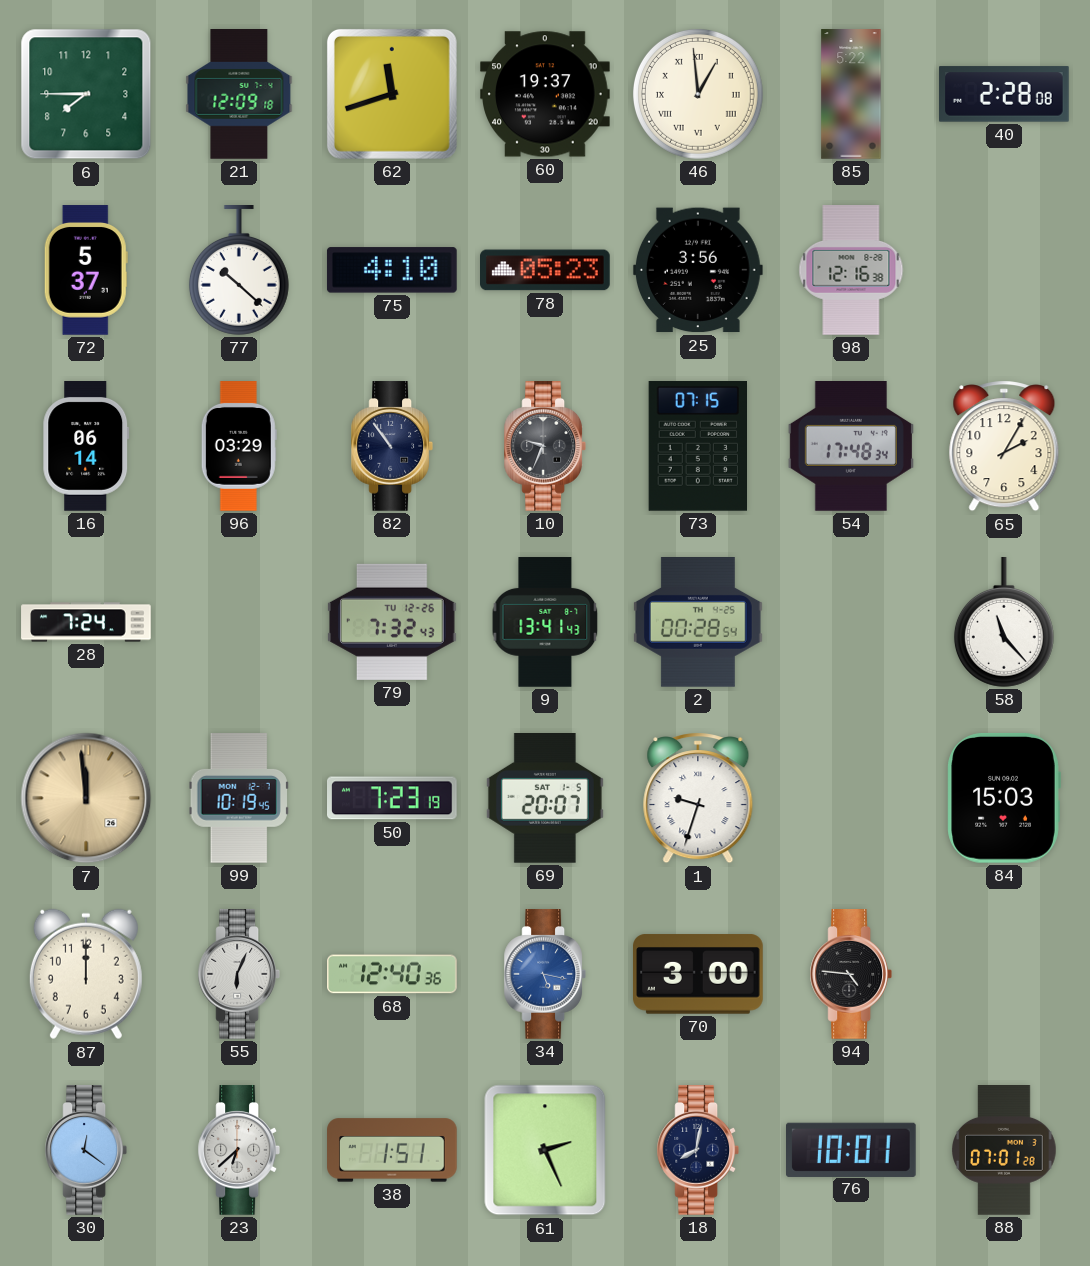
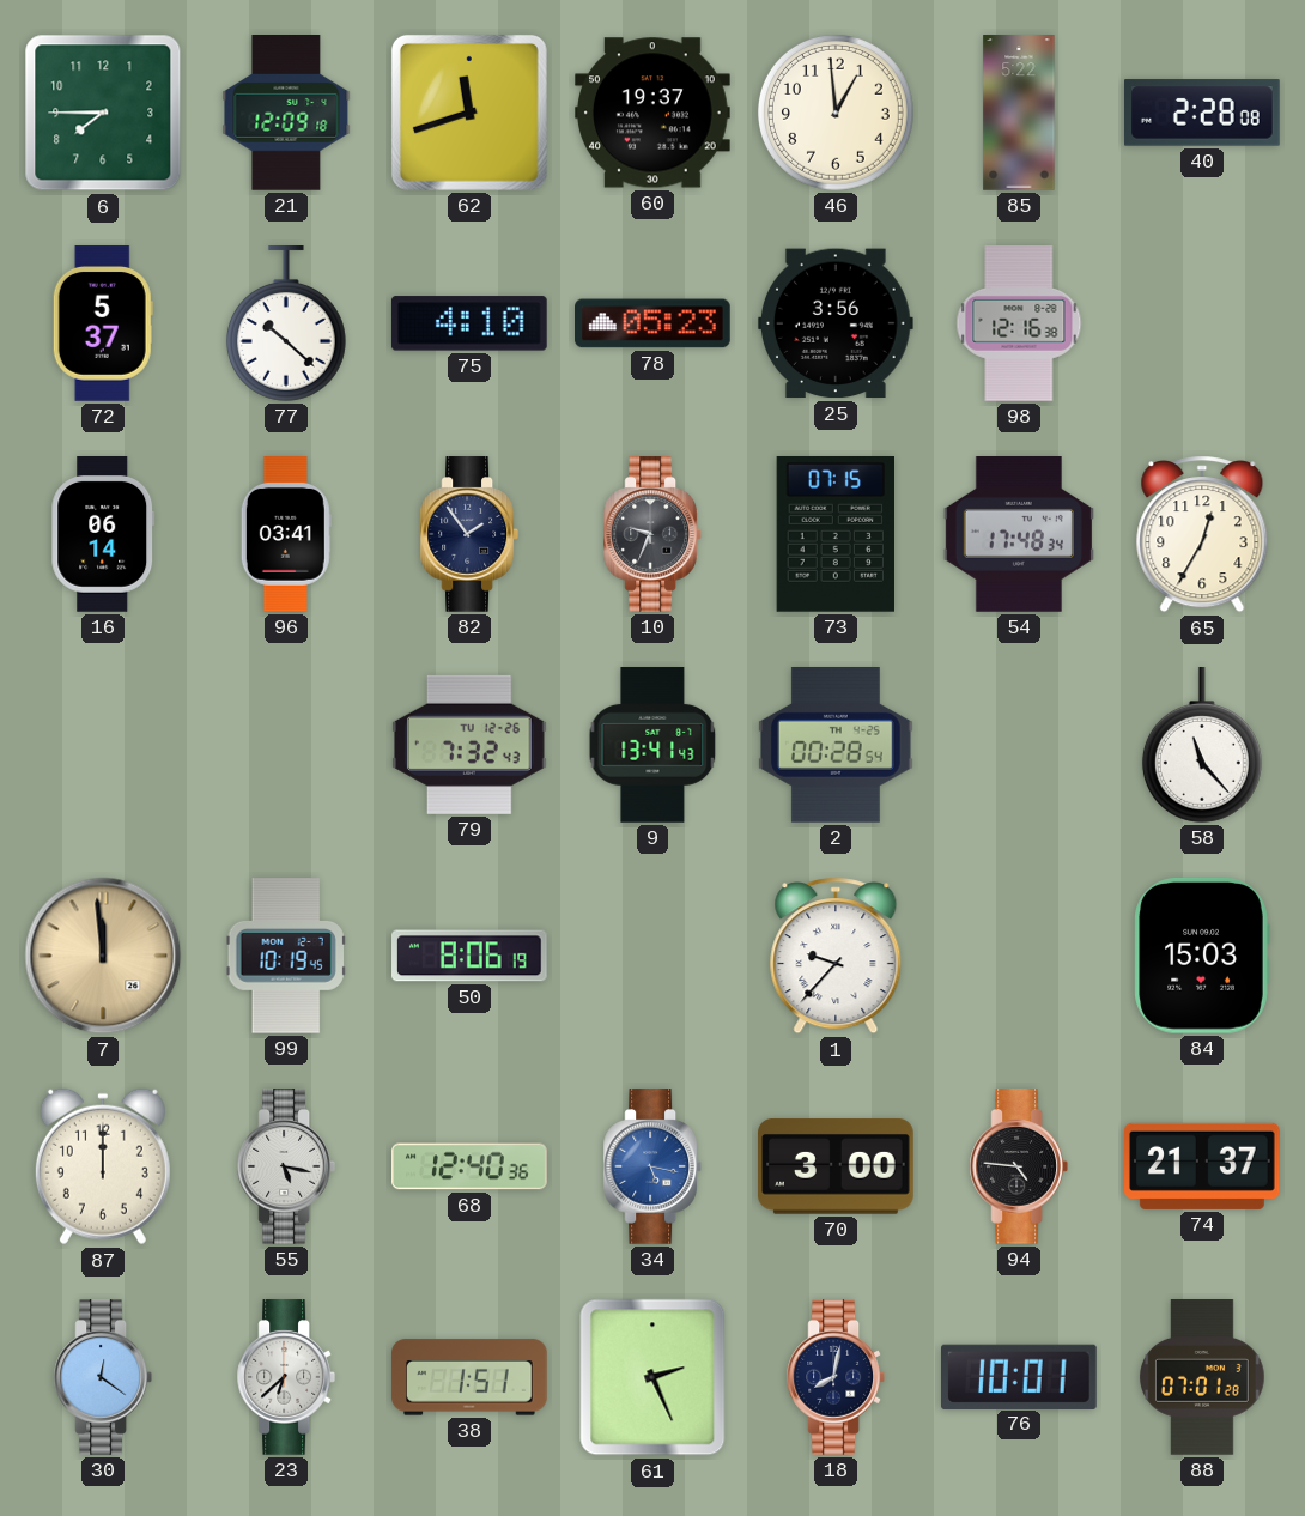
46 numerals: Roman -> Arabic
96: 03:29 -> 03:41
82: 10:54 -> 1:54
65: 2:05 -> 12:35
28: 7:24 -> none
50: 7:23 -> 8:06
69: 20:07 -> none
1: 9:33 -> 9:37
55: 6:04 -> 5:17
74: none -> 21:37
